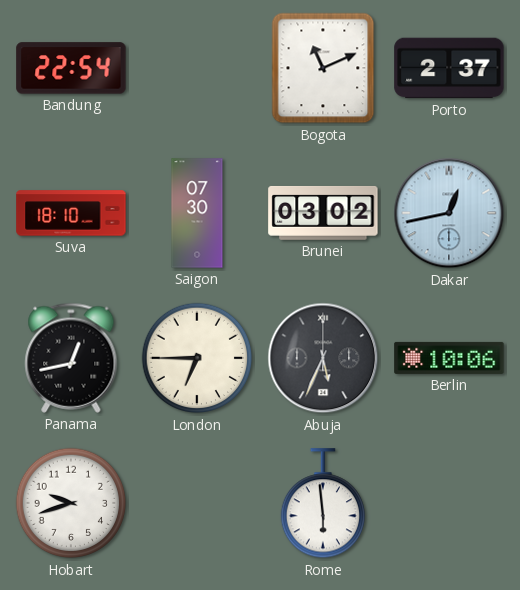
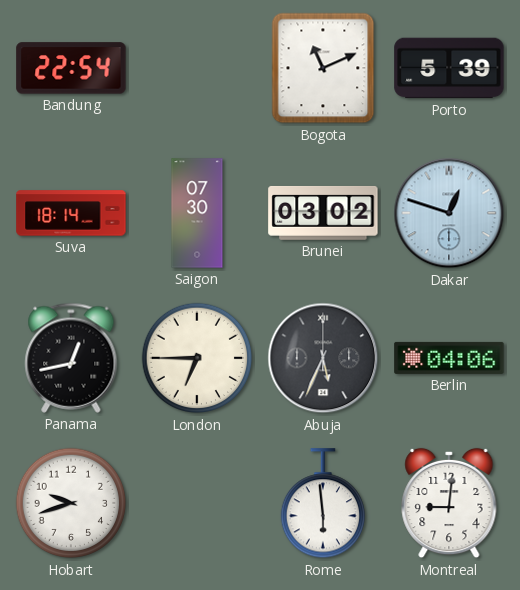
Porto: 2:37 -> 5:39
Suva: 18:10 -> 18:14
Dakar: 12:43 -> 12:48
Berlin: 10:06 -> 04:06
Montreal: none -> 9:01
